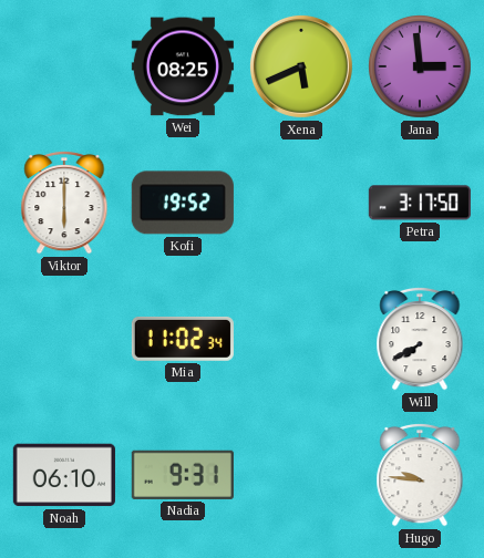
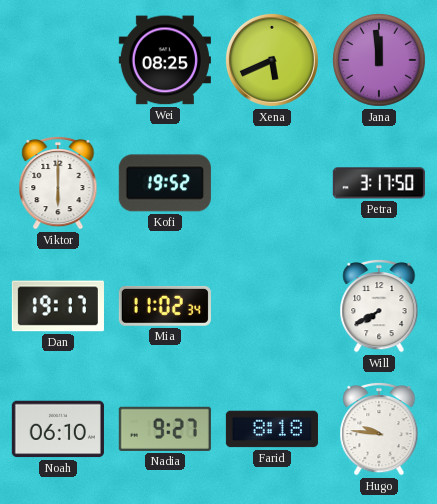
Jana: 2:59 -> 11:59
Dan: none -> 19:17
Nadia: 9:31 -> 9:27
Farid: none -> 8:18
